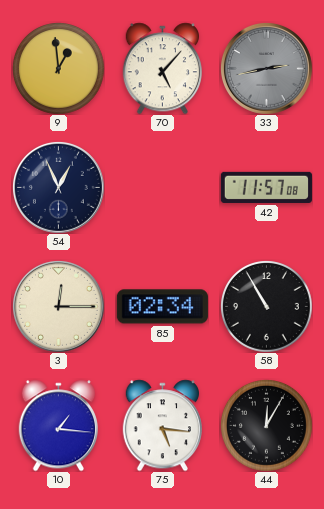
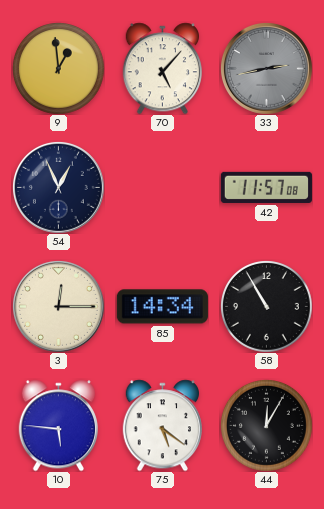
85: 02:34 -> 14:34
10: 1:16 -> 5:46
75: 5:16 -> 5:21
